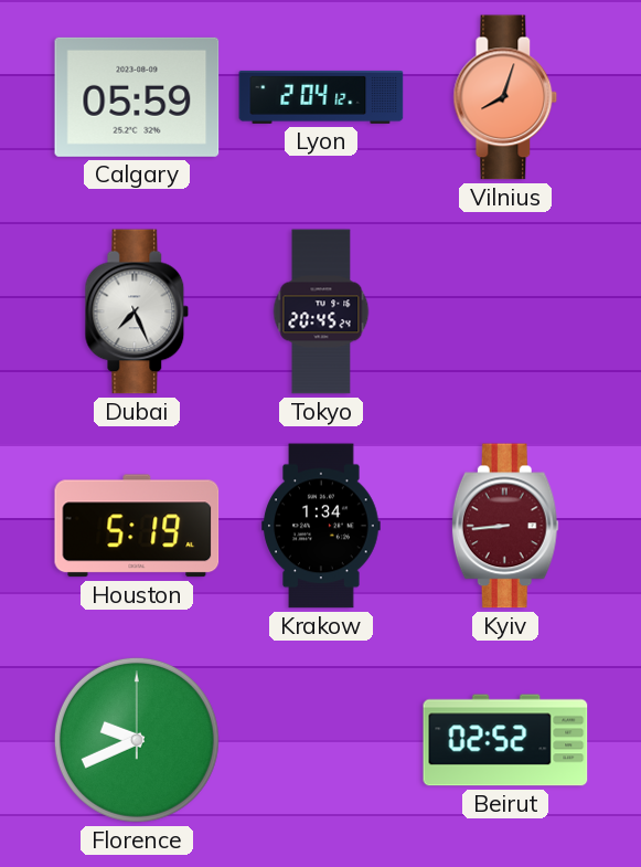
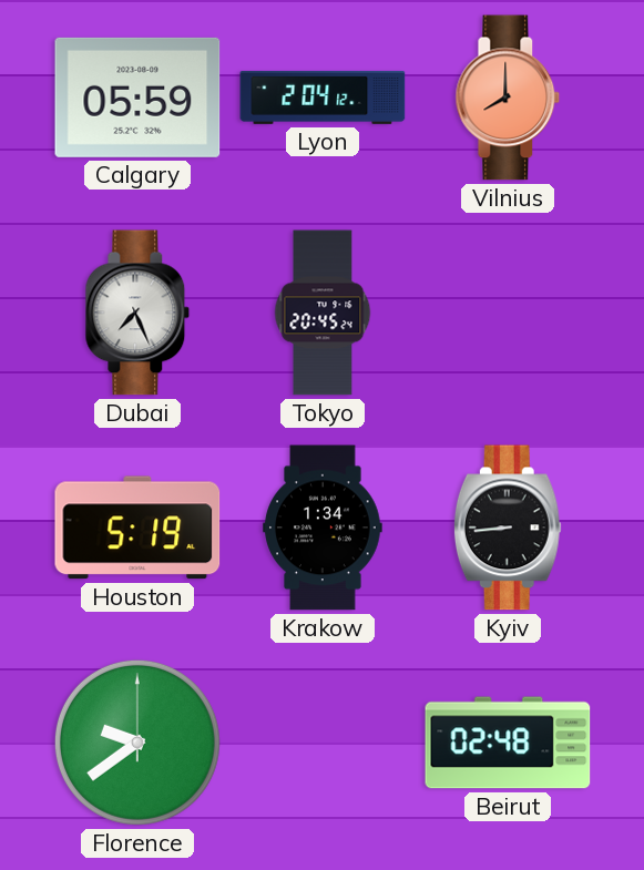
Vilnius: 8:03 -> 8:00
Kyiv dial: burgundy -> black
Florence: 9:41 -> 9:39
Beirut: 02:52 -> 02:48
